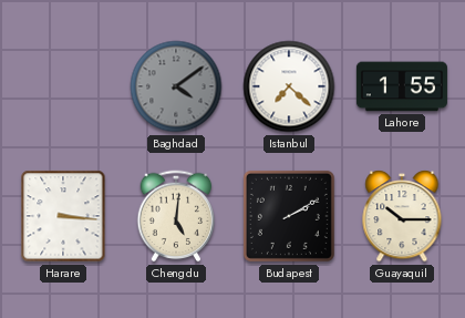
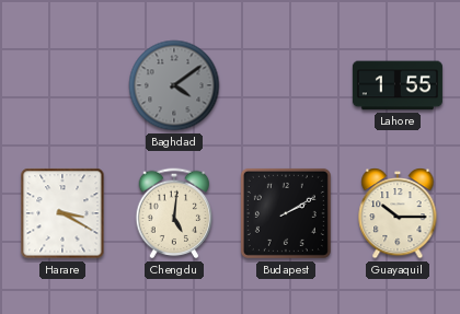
Istanbul: 7:22 -> none
Harare: 3:16 -> 3:20
